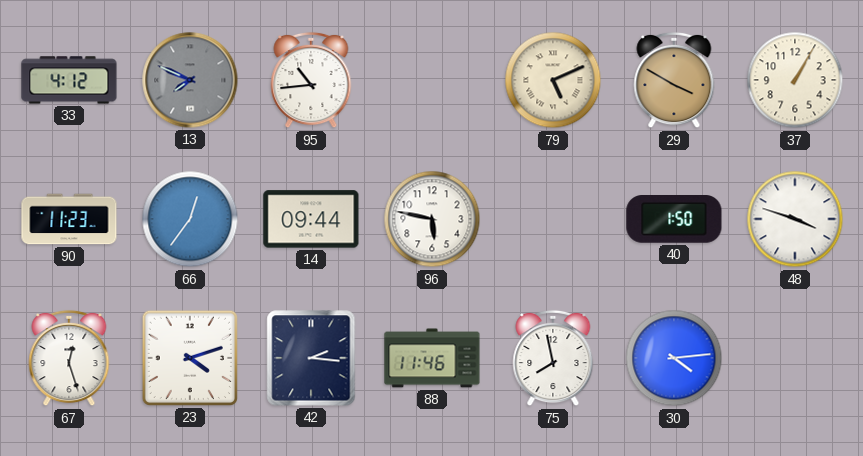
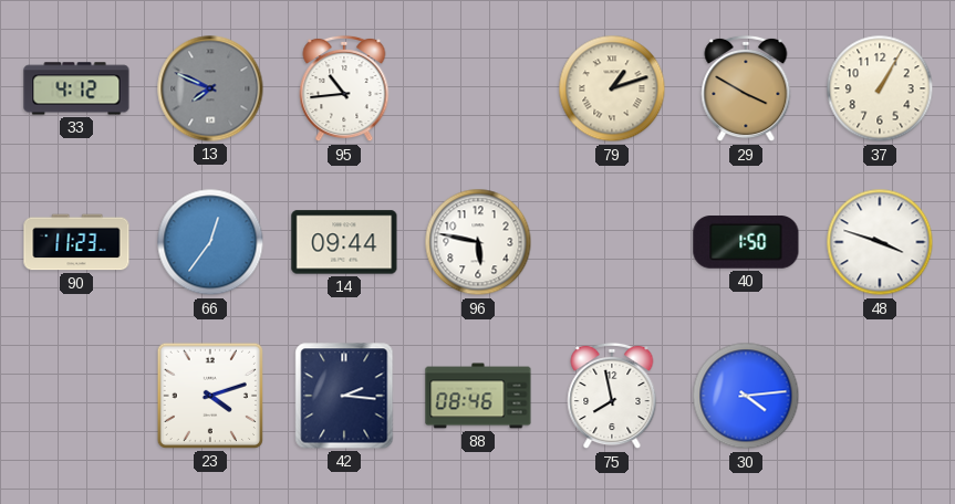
79: 5:11 -> 1:12
67: 12:27 -> none
88: 11:46 -> 08:46
